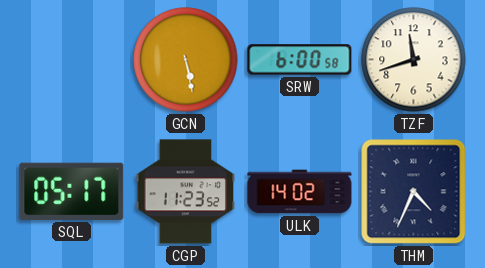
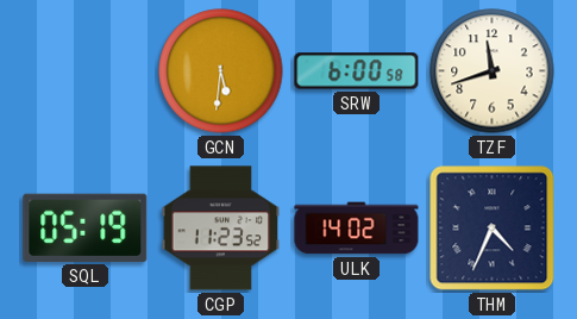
GCN: 5:28 -> 5:31
SQL: 05:17 -> 05:19
